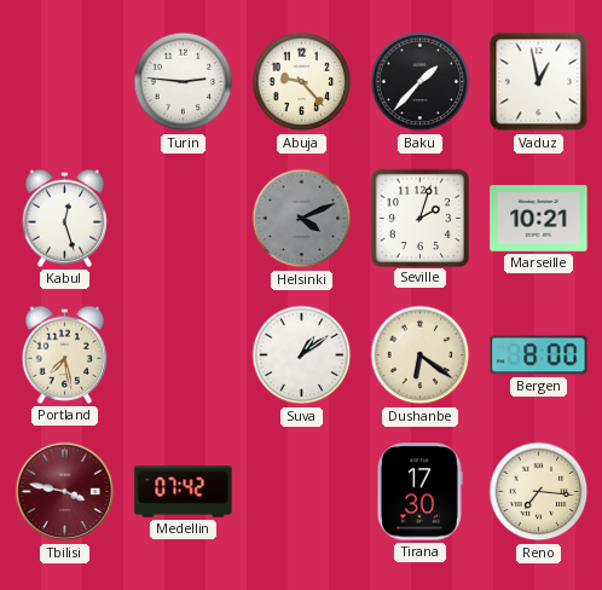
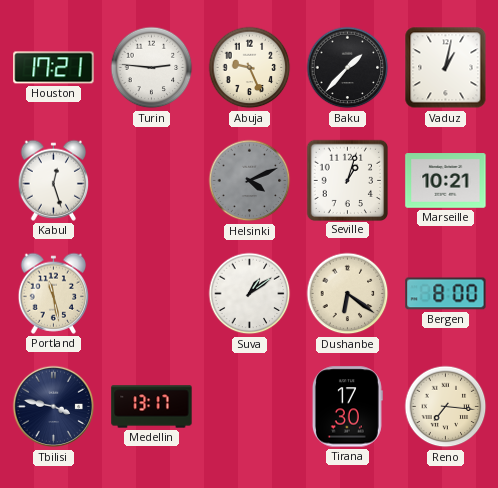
Houston: none -> 17:21
Abuja: 9:23 -> 9:26
Vaduz: 12:58 -> 1:02
Seville: 2:03 -> 1:03
Portland: 7:28 -> 11:28
Tbilisi dial: burgundy -> navy
Medellin: 07:42 -> 13:17
